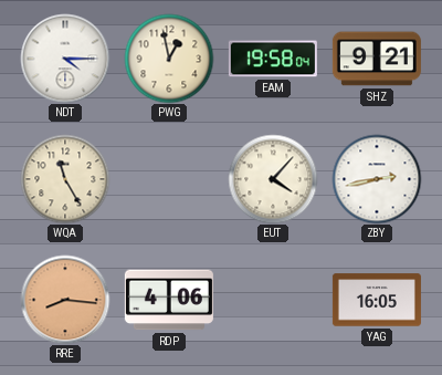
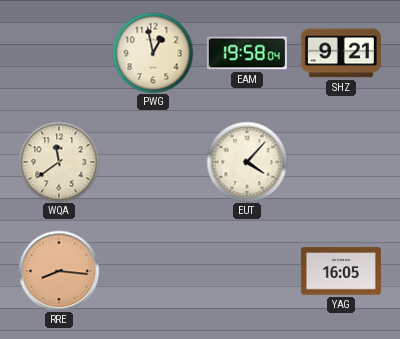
NDT: 4:15 -> none
WQA: 11:25 -> 11:39
ZBY: 2:43 -> none
RDP: 4:06 -> none
